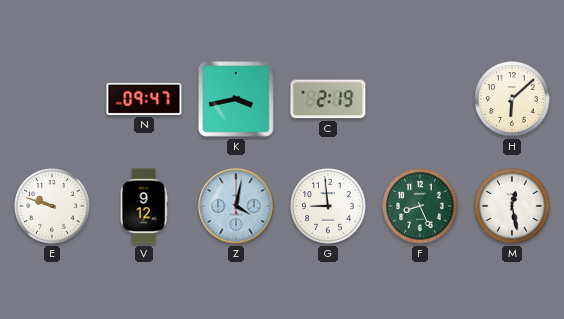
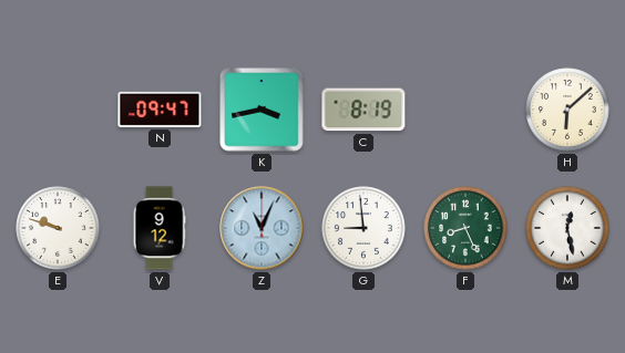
C: 2:19 -> 8:19
Z: 4:02 -> 11:04
